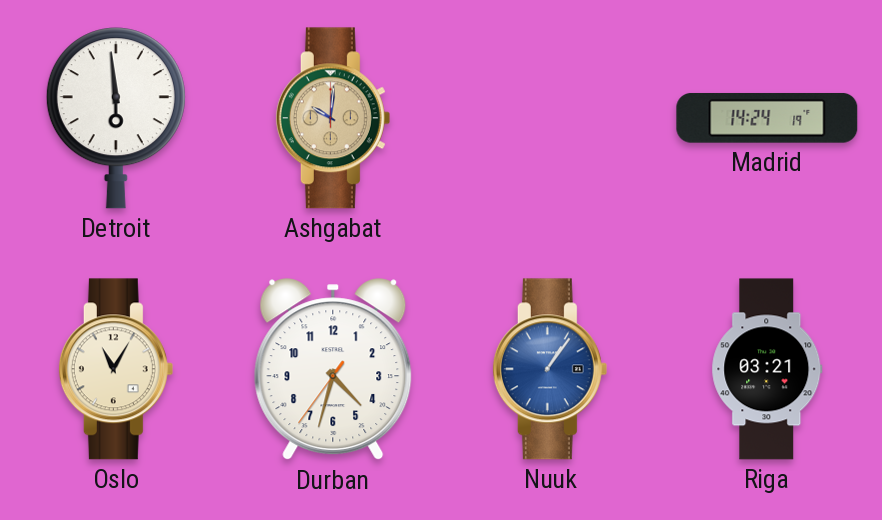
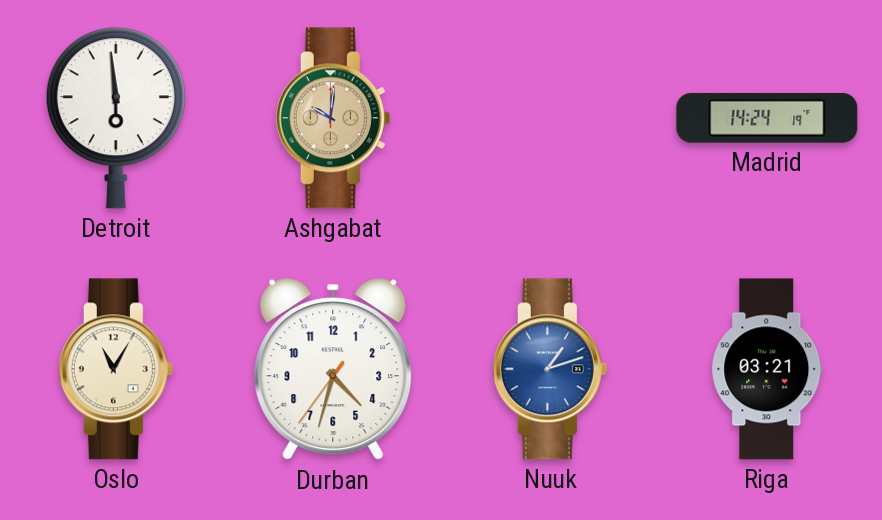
Nuuk: 1:06 -> 1:12
